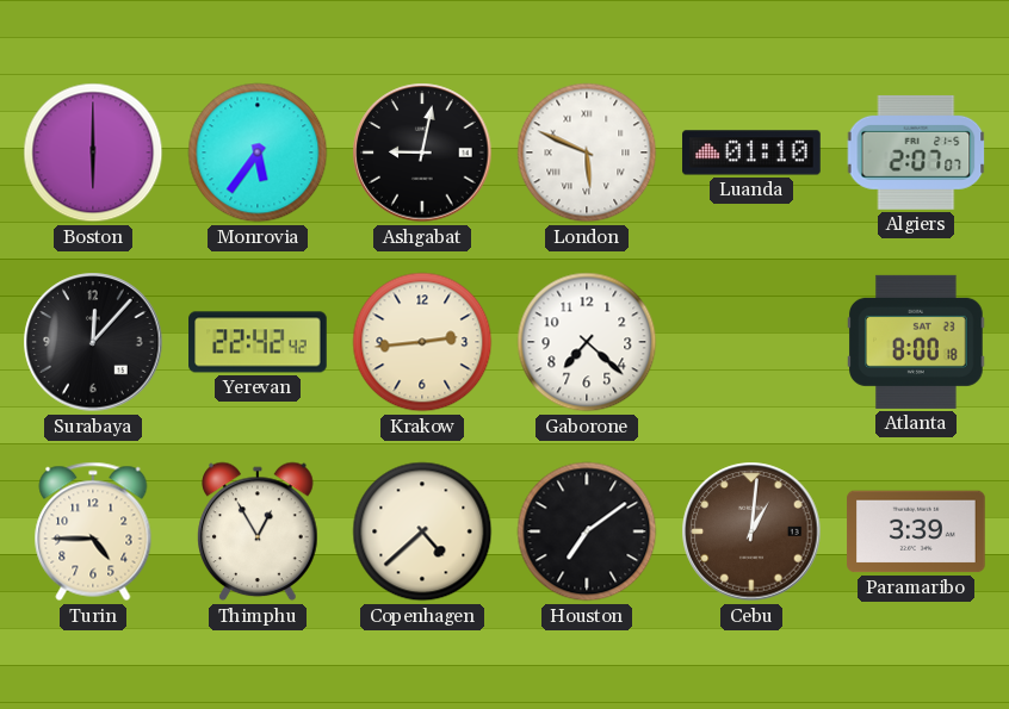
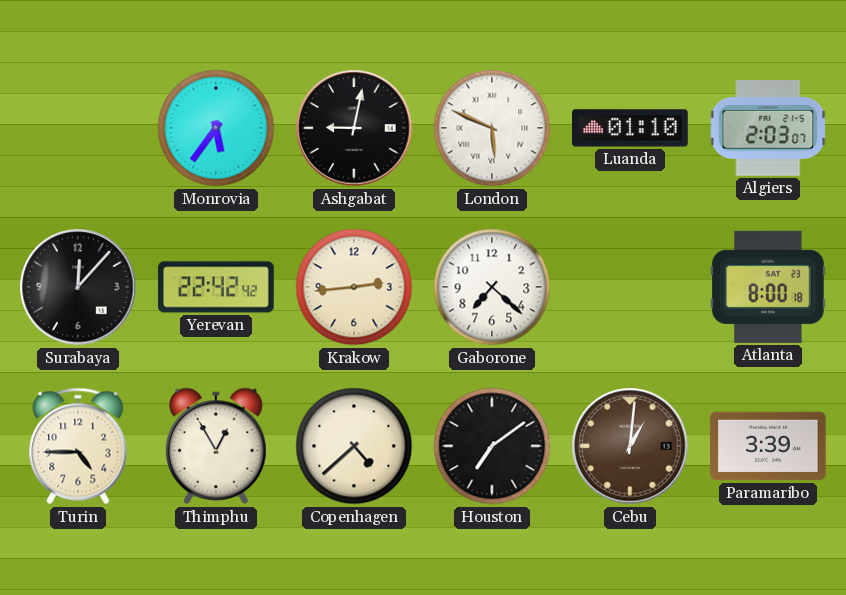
Boston: 6:00 -> none
Algiers: 2:07 -> 2:03
